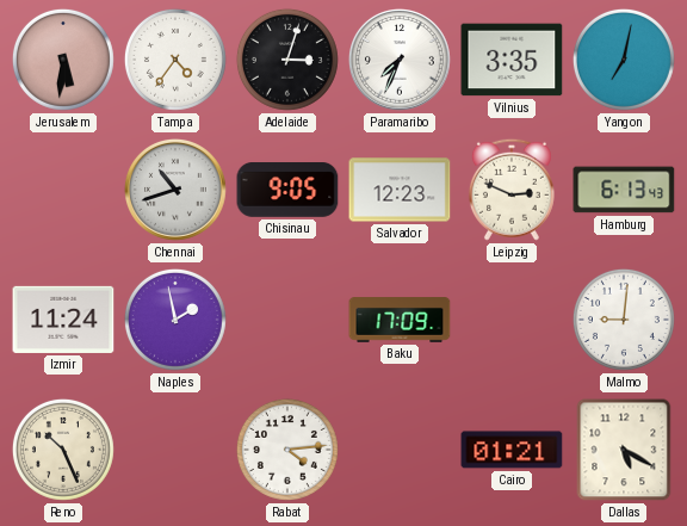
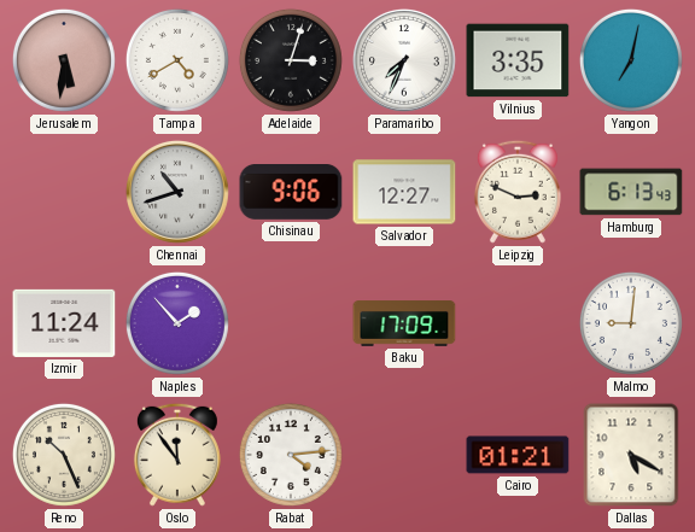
Tampa: 4:36 -> 4:40
Chisinau: 9:05 -> 9:06
Salvador: 12:23 -> 12:27
Naples: 1:58 -> 1:53
Oslo: none -> 11:54
